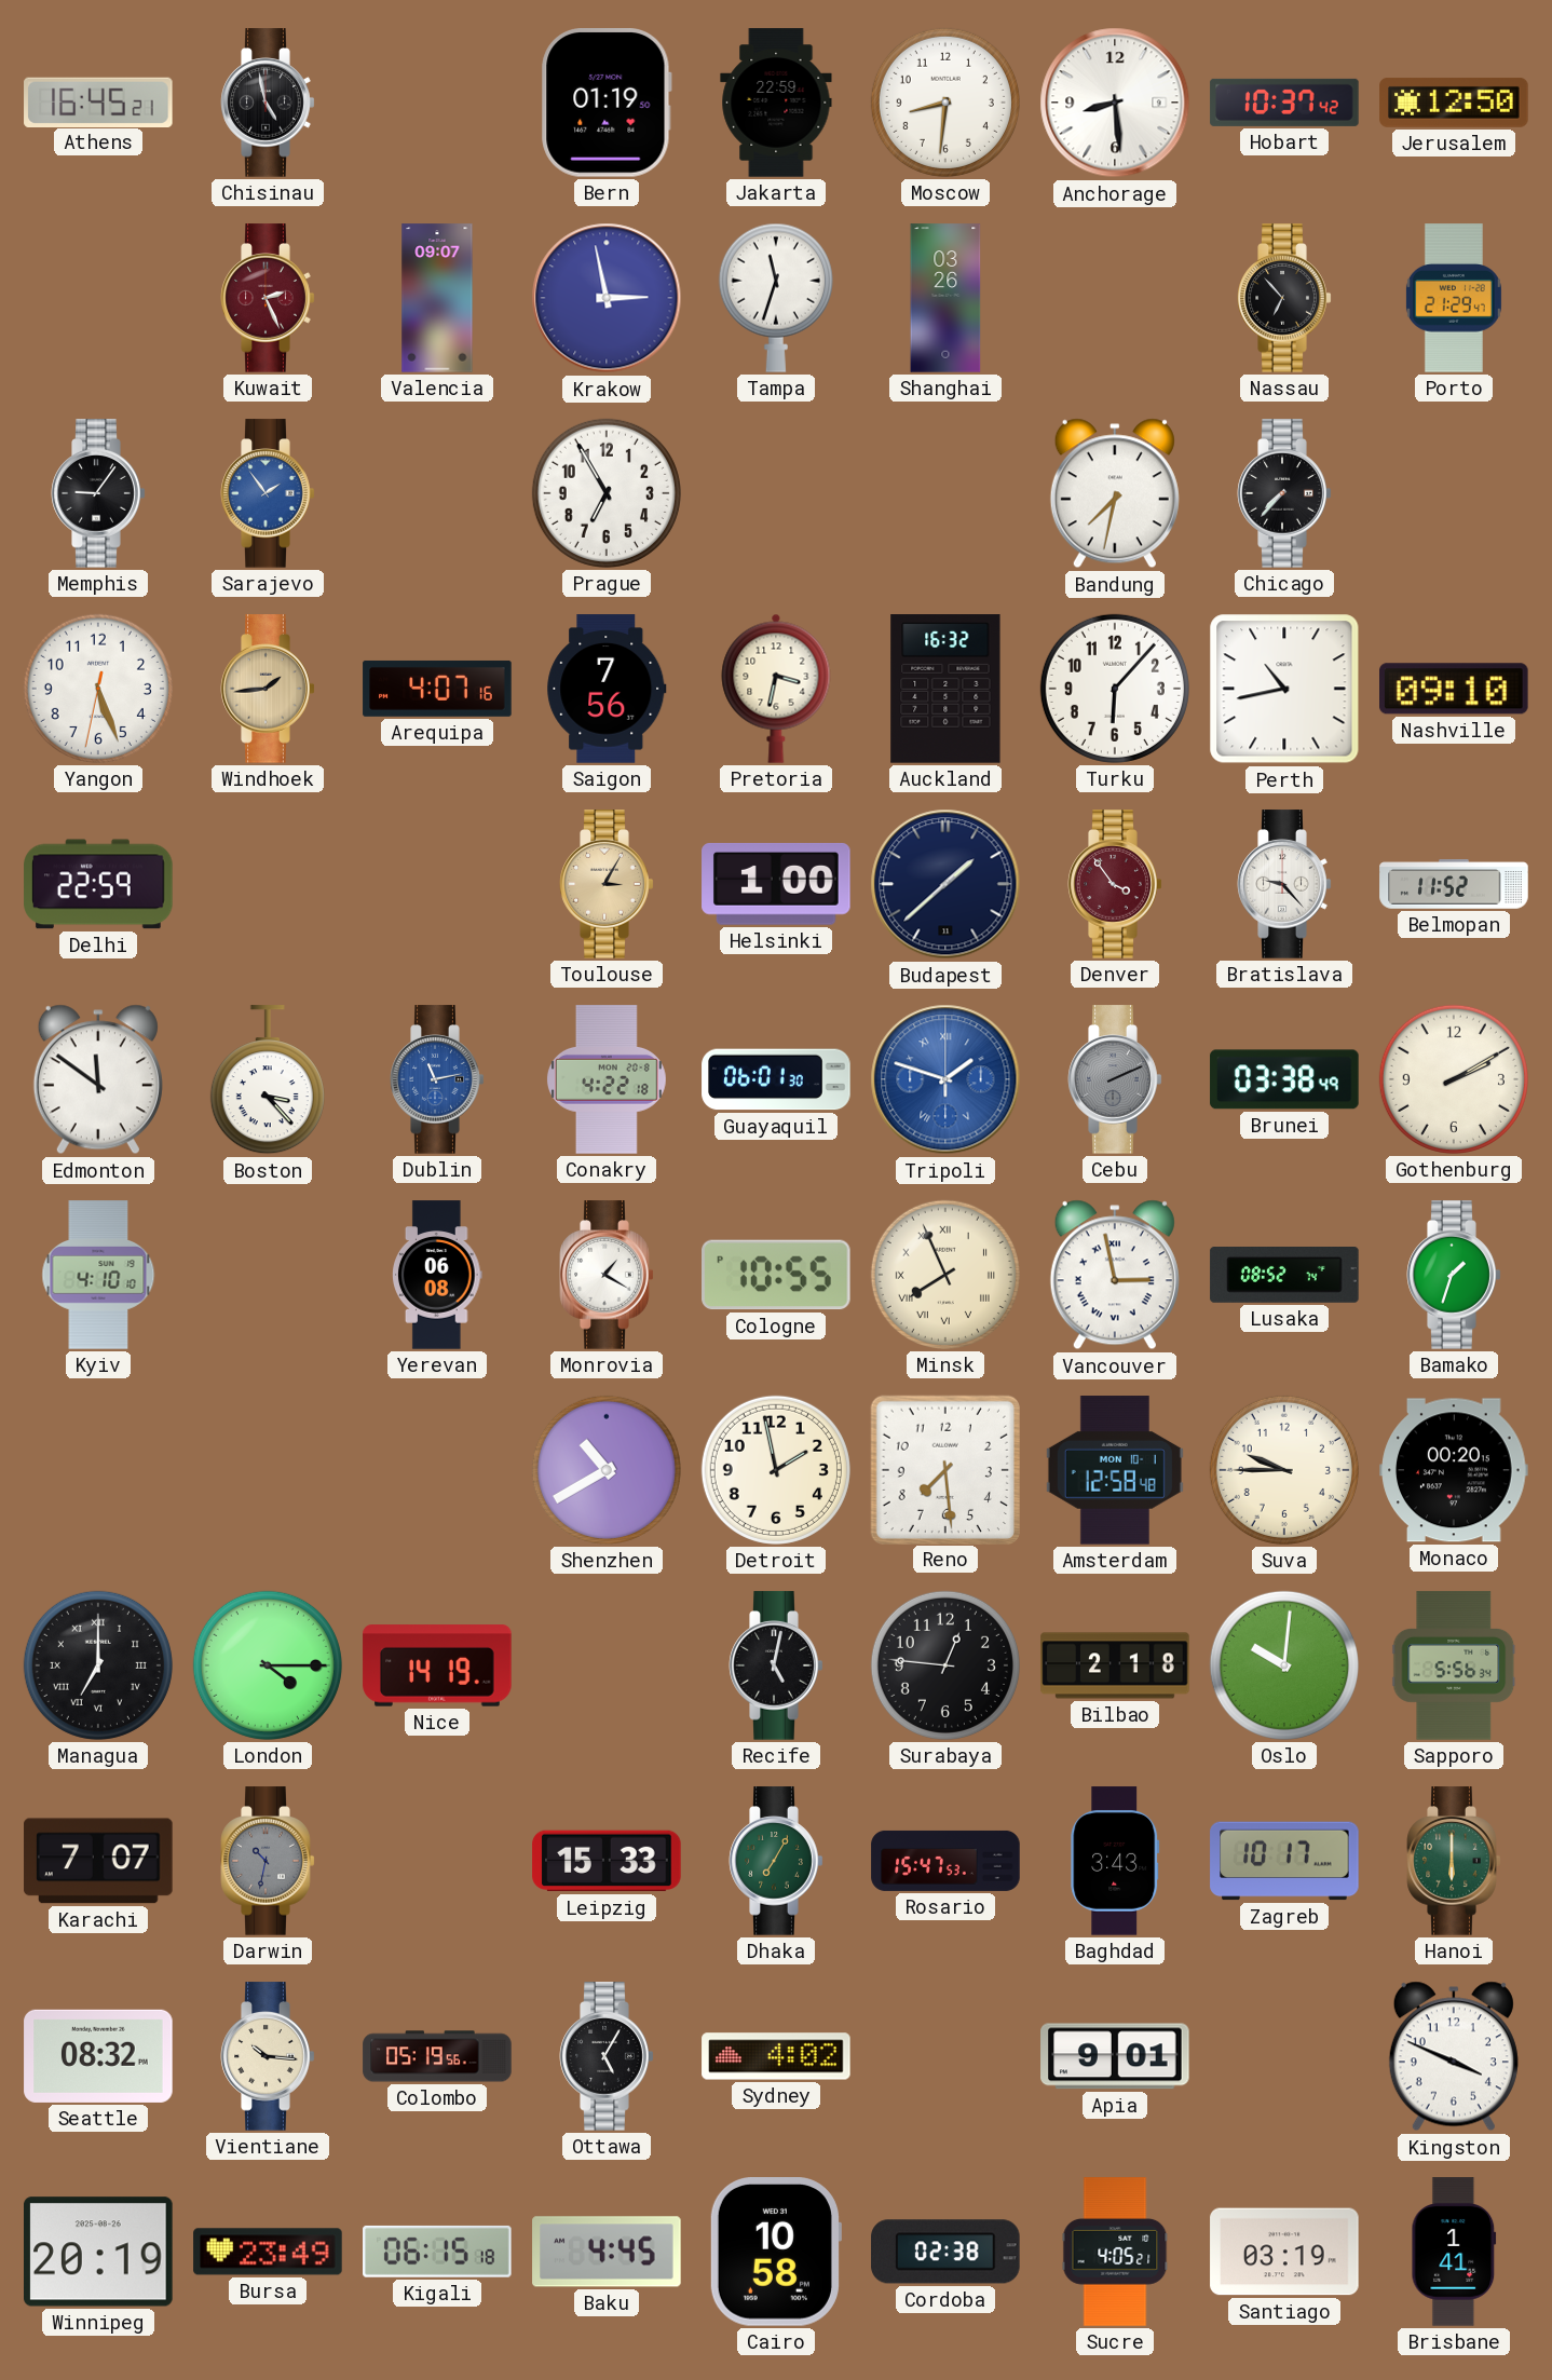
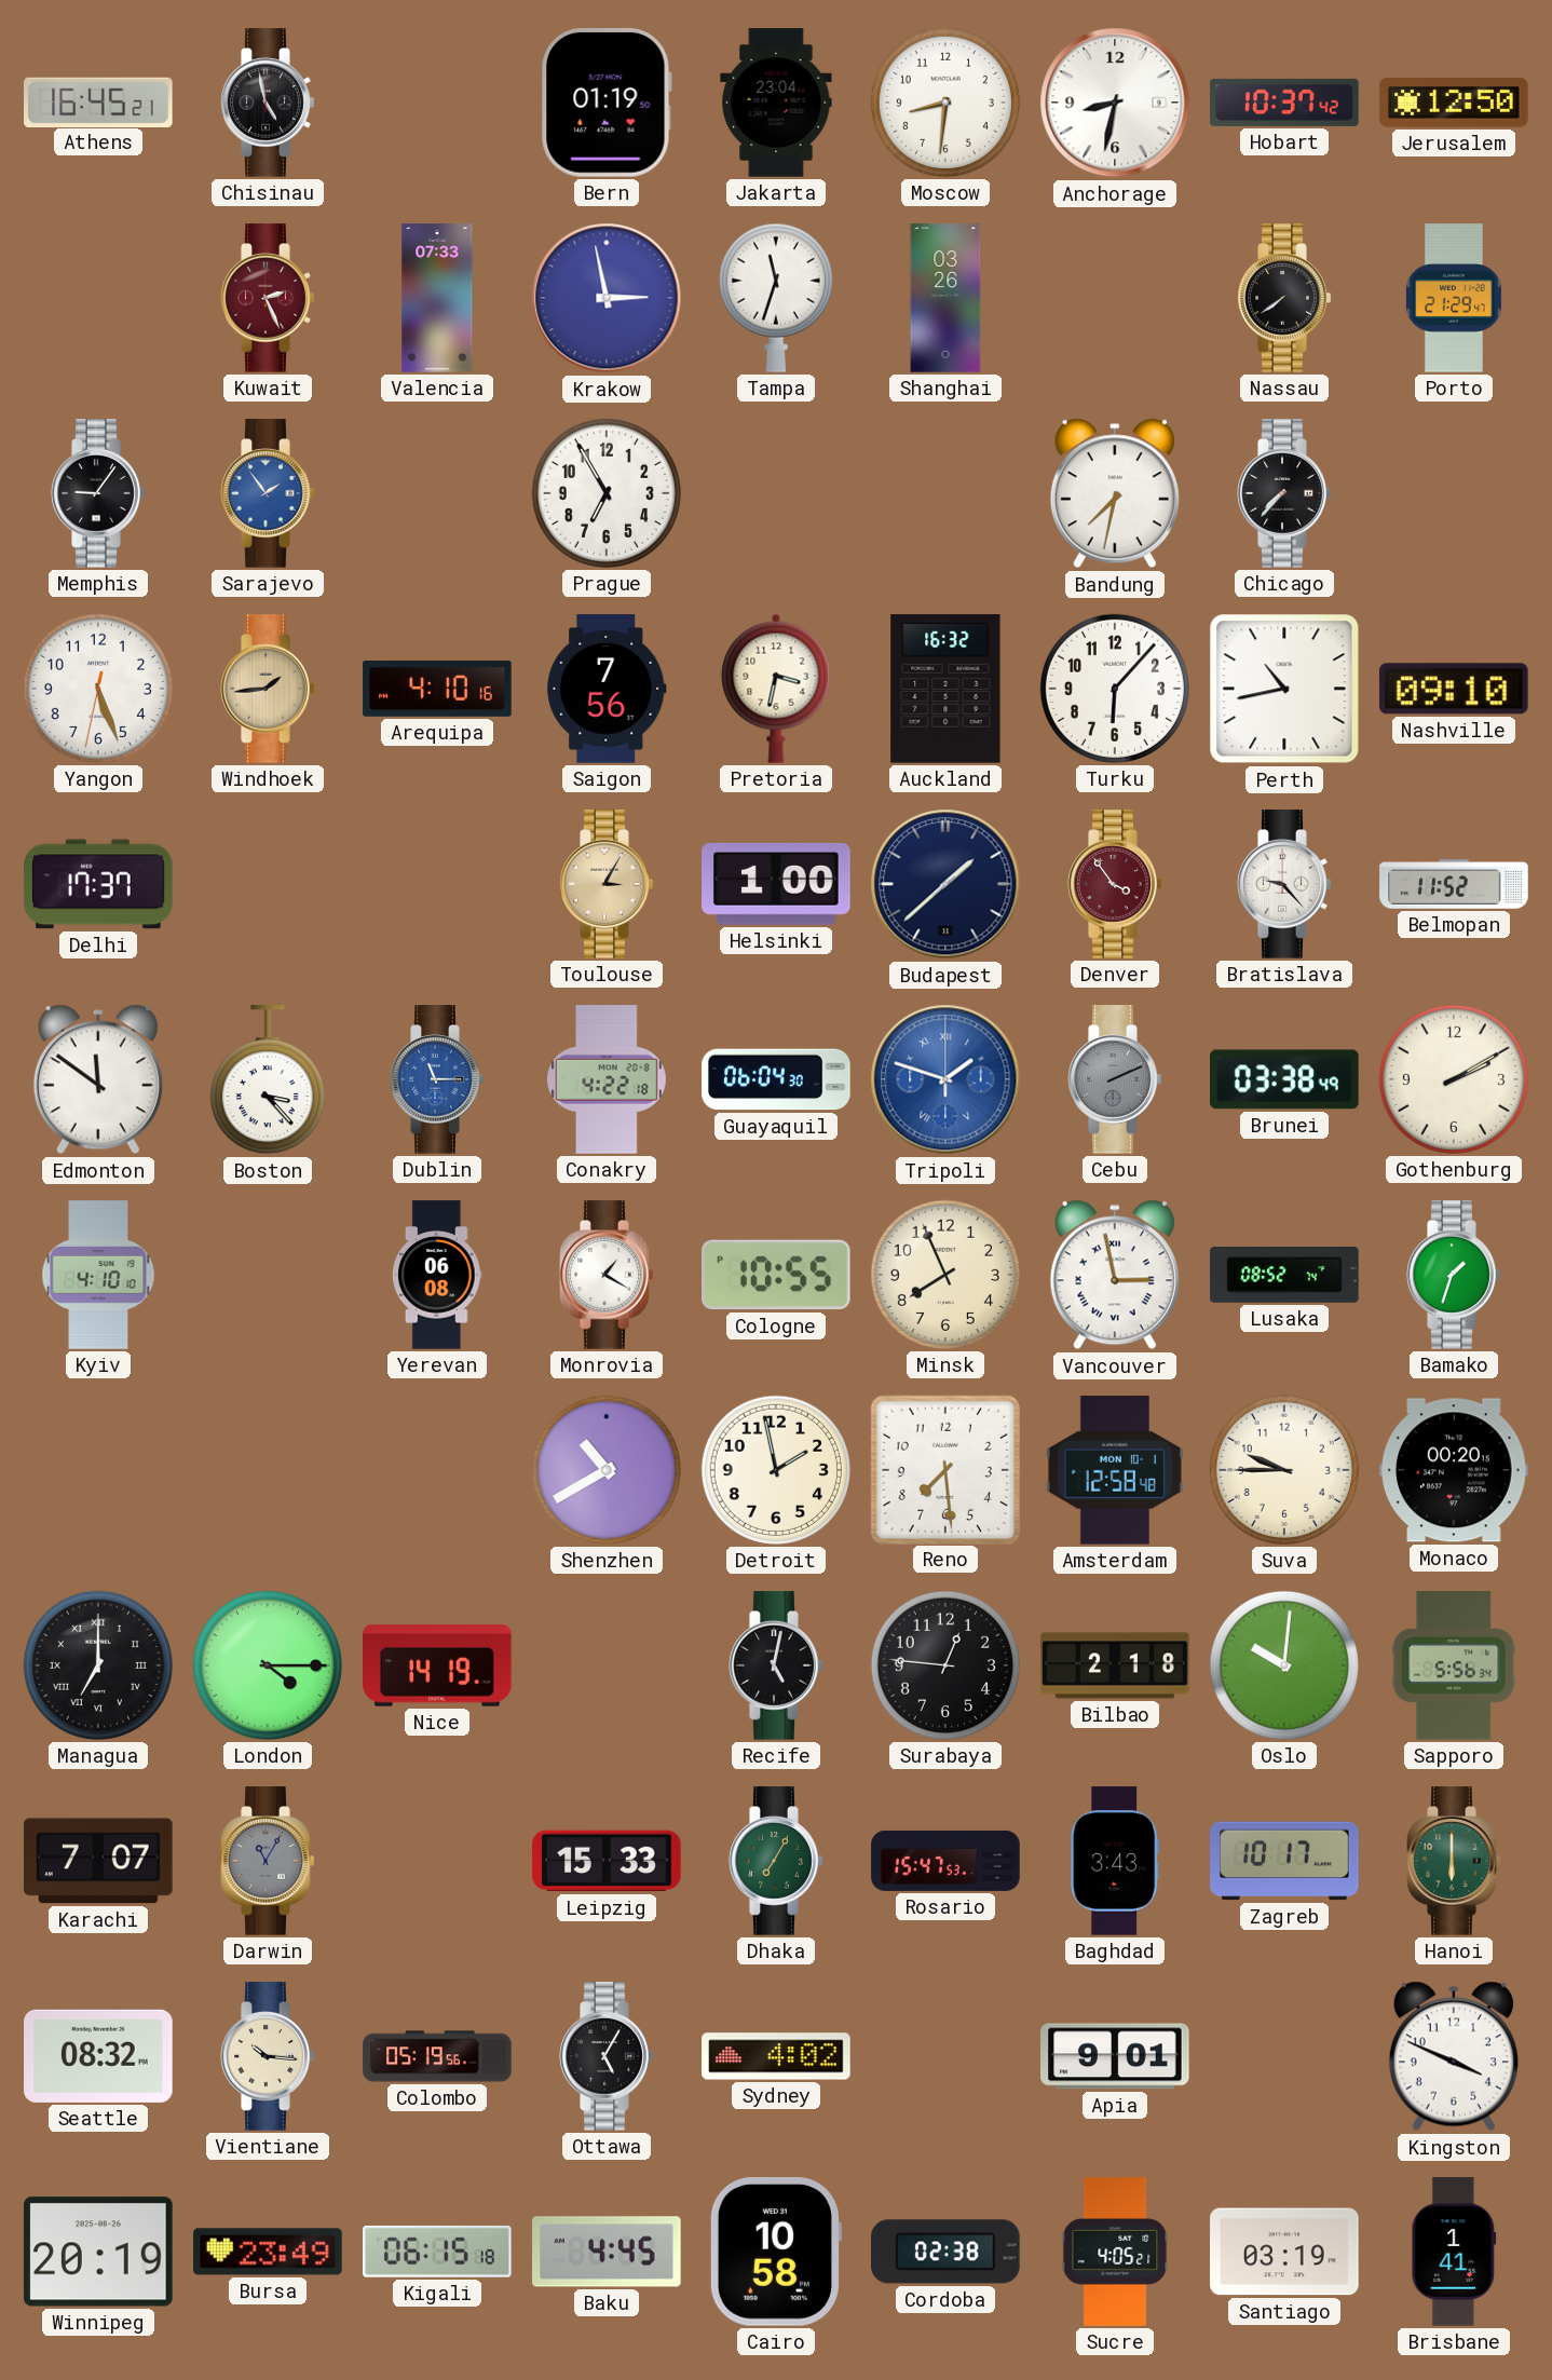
Jakarta: 22:59 -> 23:04
Anchorage: 8:29 -> 8:32
Valencia: 09:07 -> 07:33
Nassau: 6:53 -> 7:39
Arequipa: 4:07 -> 4:10
Delhi: 22:59 -> 17:37
Dublin: 11:13 -> 11:15
Guayaquil: 06:01 -> 06:04
Minsk numerals: Roman -> Arabic
Darwin: 10:32 -> 11:05
